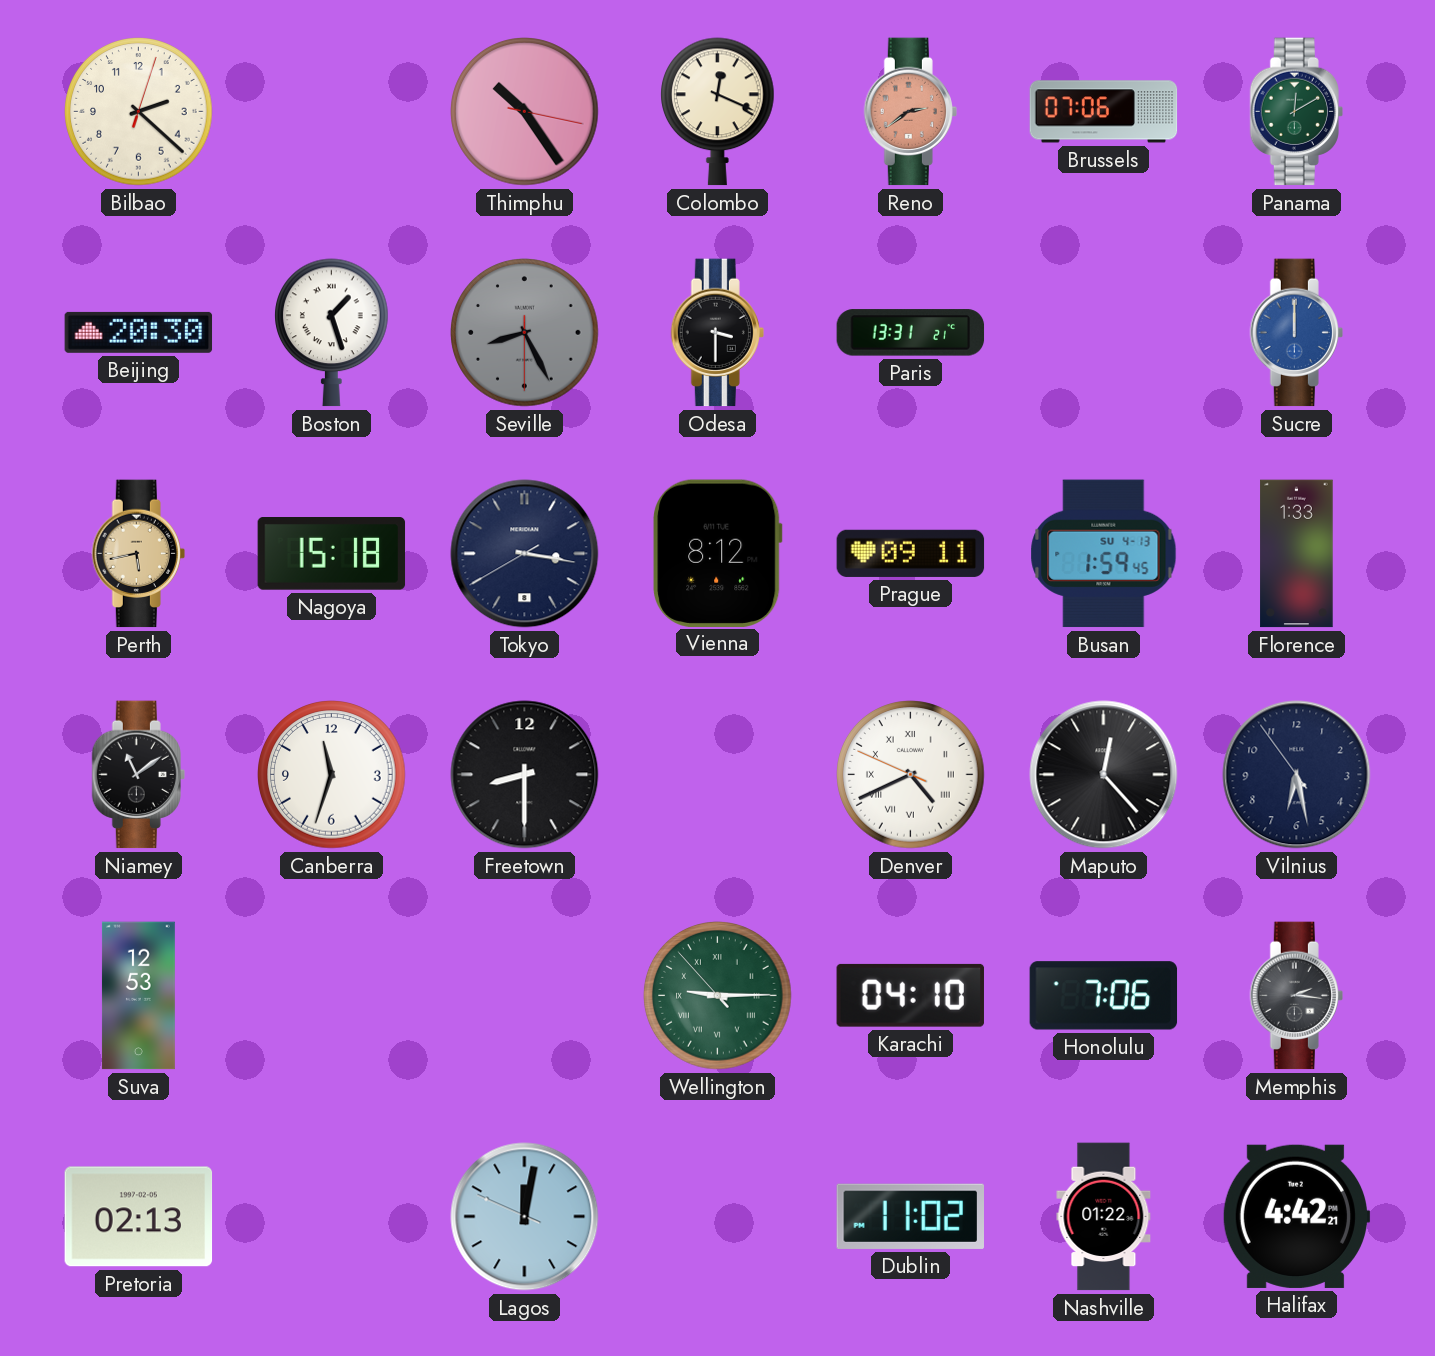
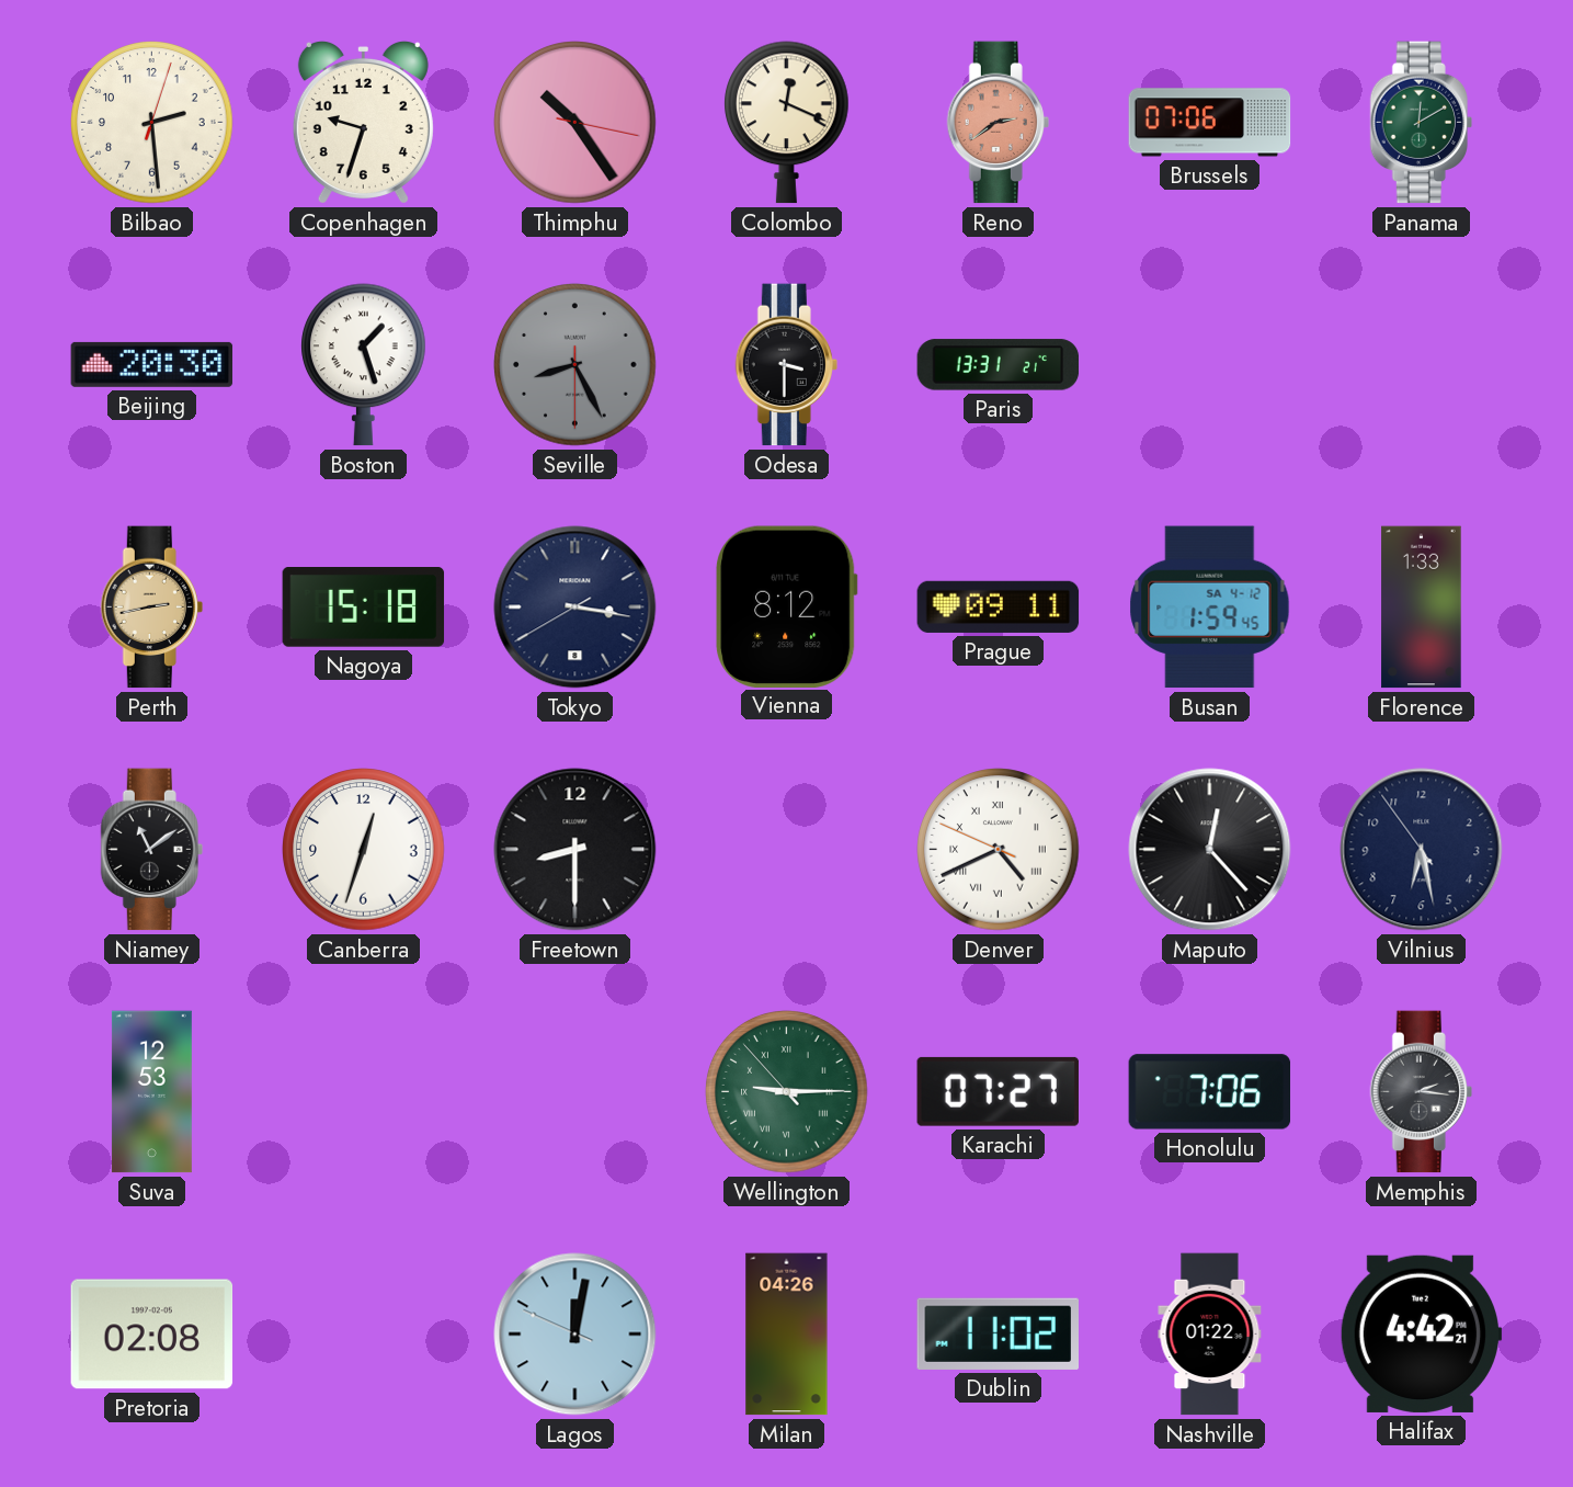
Bilbao: 2:22 -> 2:29
Copenhagen: none -> 9:33
Sucre: 12:00 -> none
Perth: 5:43 -> 2:43
Busan date: SU 4-13 -> SA 4-12
Canberra: 11:33 -> 12:33
Karachi: 04:10 -> 07:27
Pretoria: 02:13 -> 02:08
Milan: none -> 04:26
